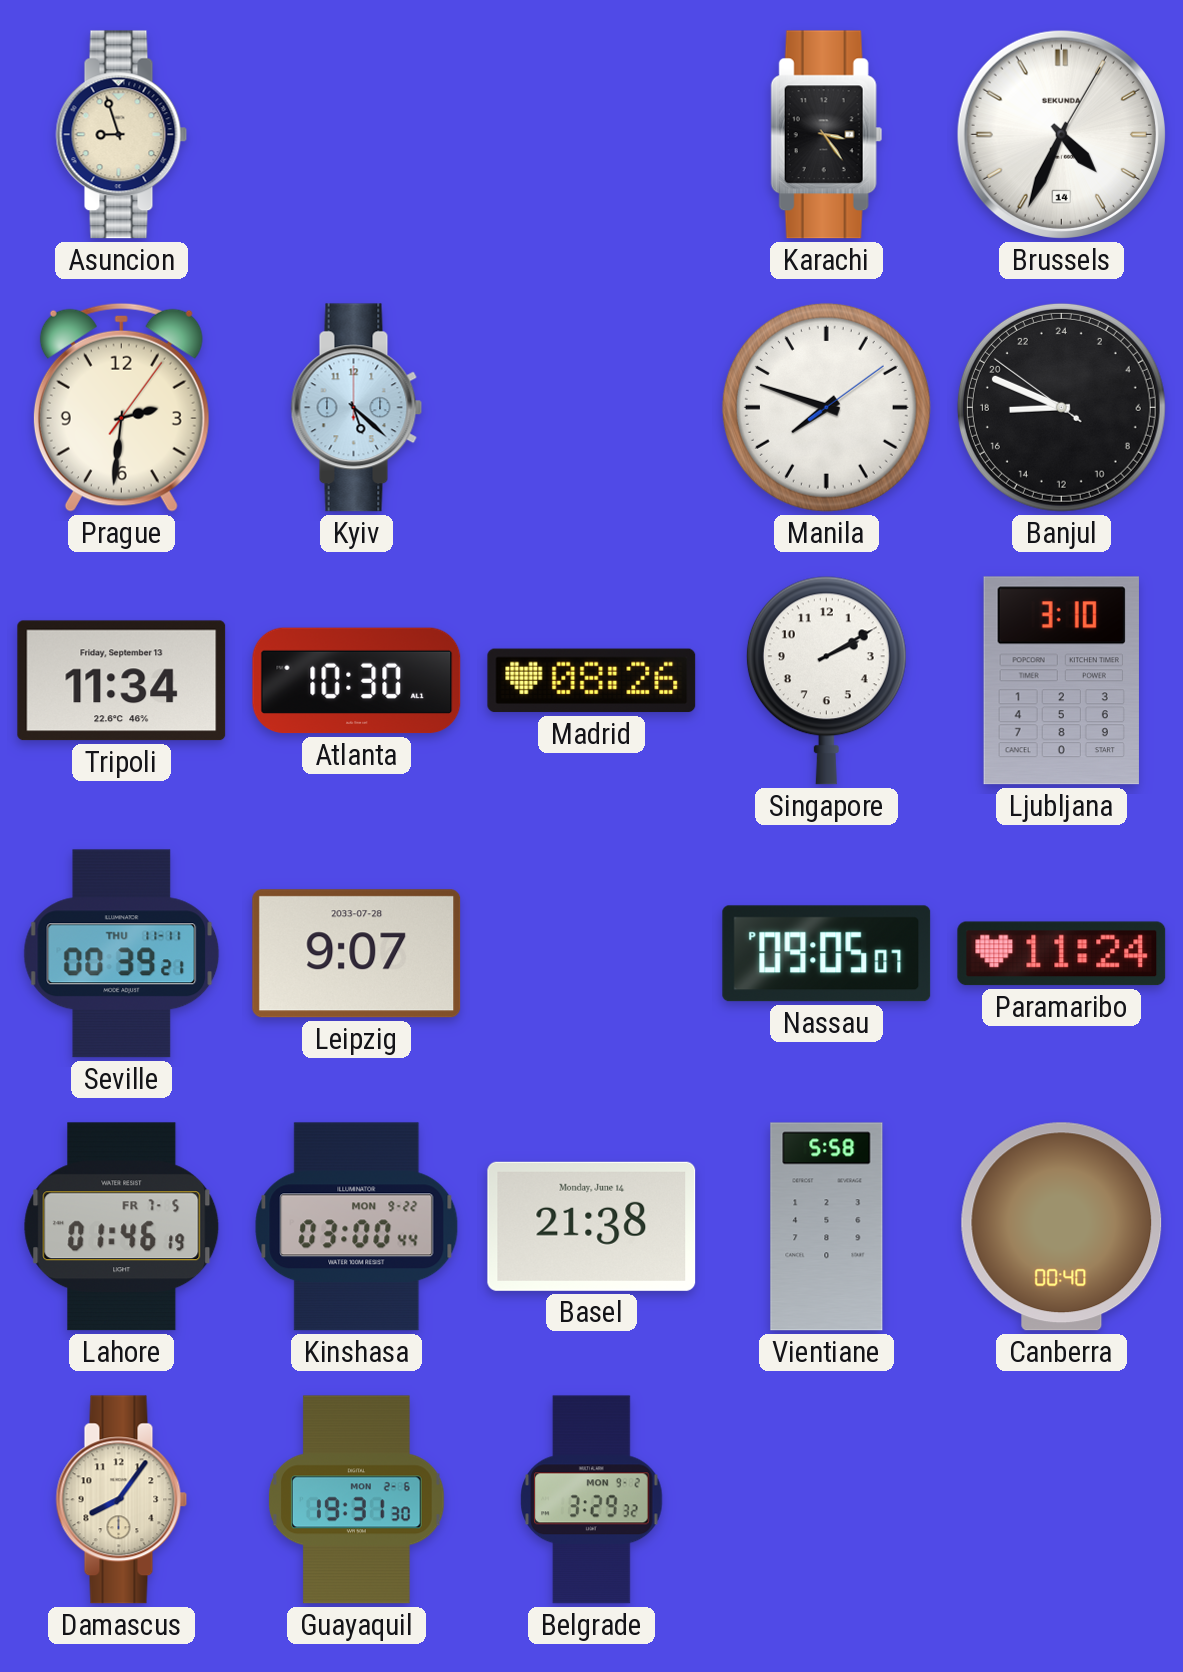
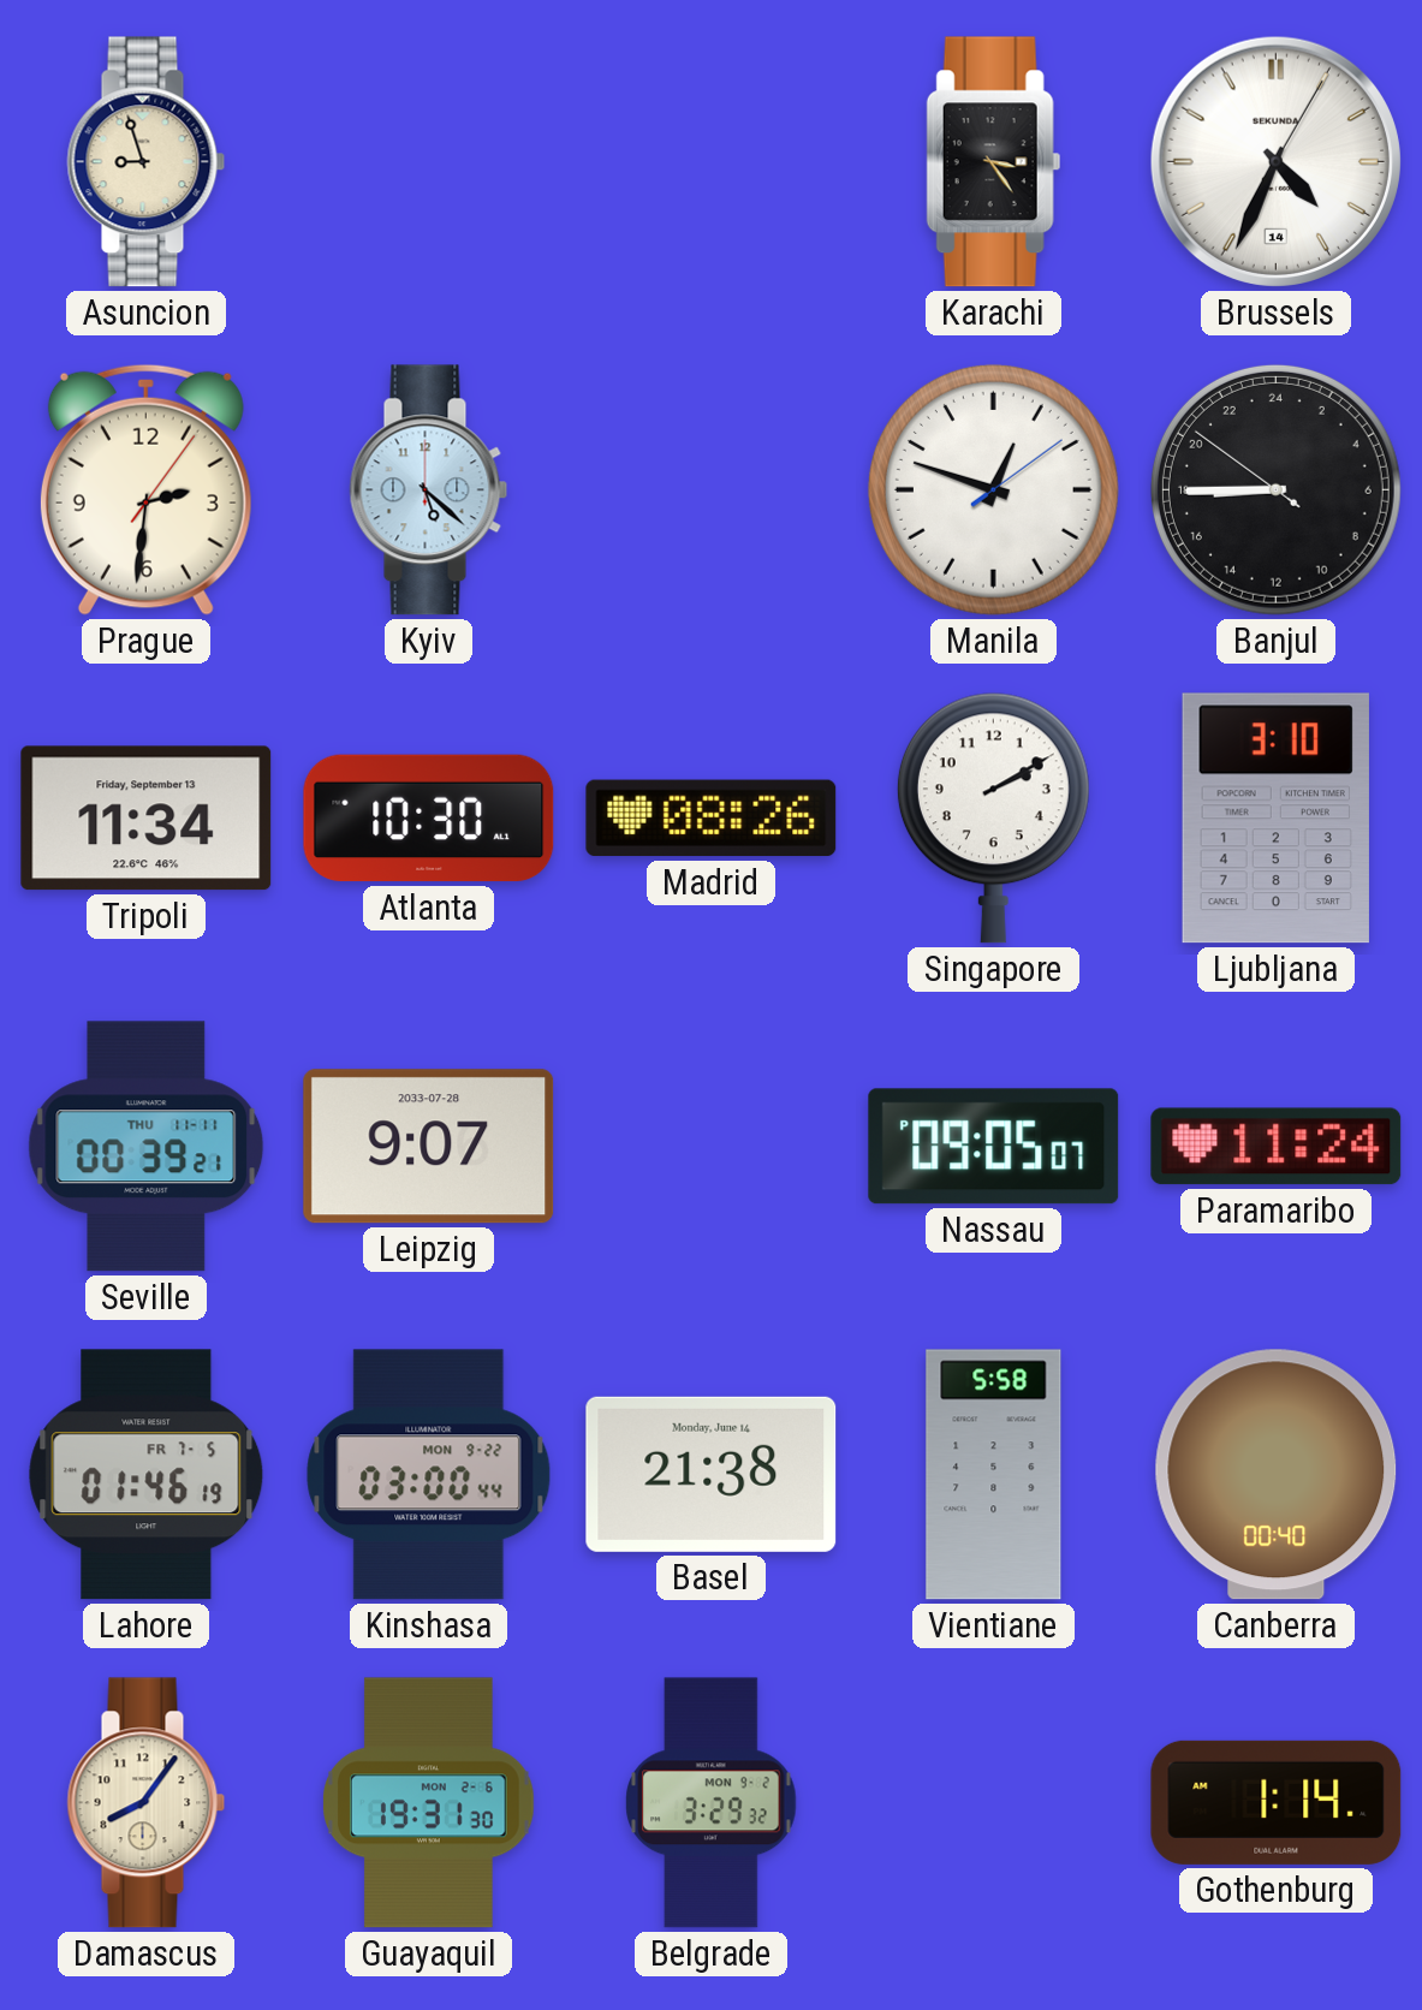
Manila: 7:48 -> 12:48
Banjul: 17:48 -> 17:44
Gothenburg: none -> 1:14
